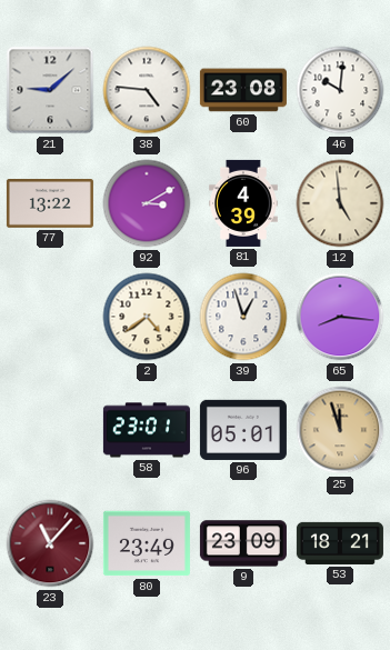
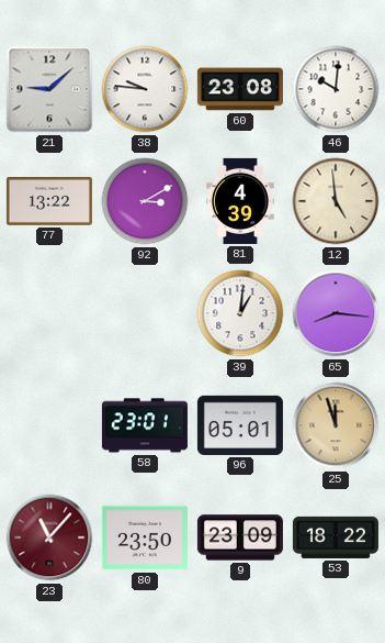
38: 4:46 -> 9:46
2: 4:39 -> none
39: 12:57 -> 1:01
80: 23:49 -> 23:50
53: 18:21 -> 18:22
